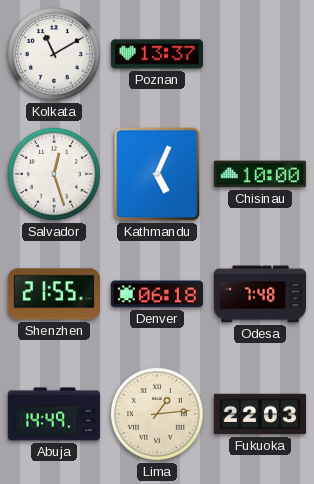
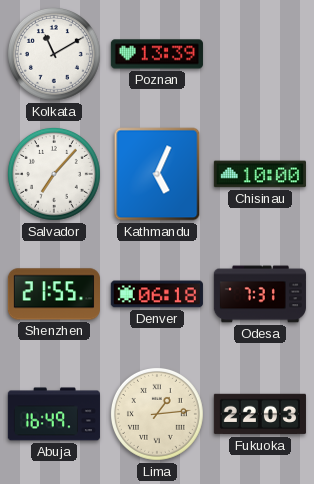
Poznan: 13:37 -> 13:39
Salvador: 12:27 -> 7:07
Odesa: 7:48 -> 7:31
Abuja: 14:49 -> 16:49
